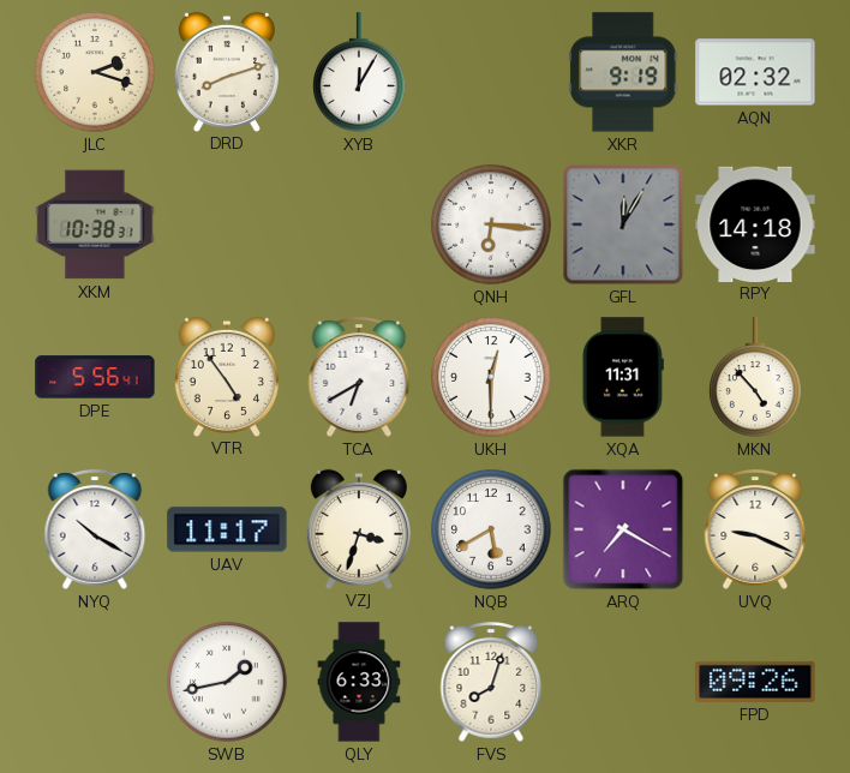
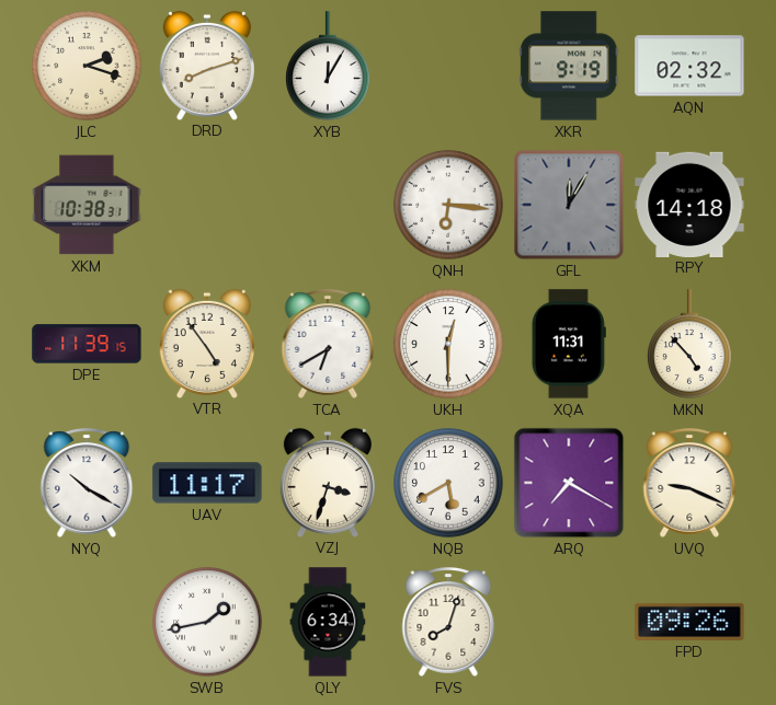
DPE: 5:56 -> 11:39
QLY: 6:33 -> 6:34
